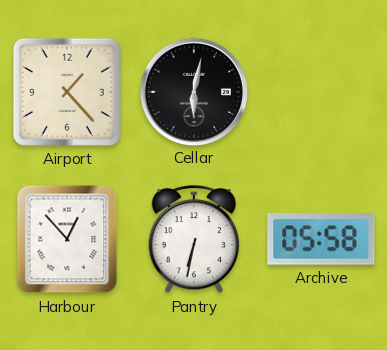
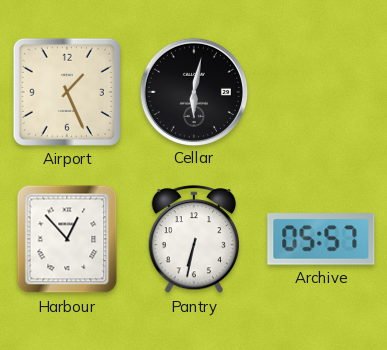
Airport: 1:23 -> 1:26
Archive: 05:58 -> 05:57
